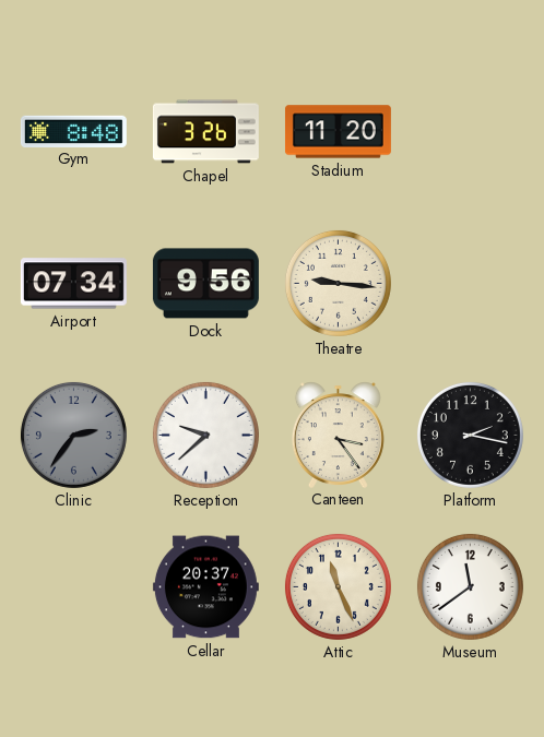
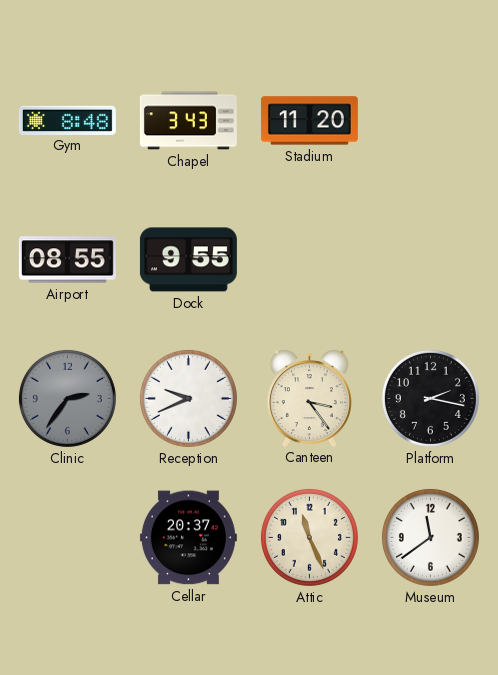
Chapel: 3:26 -> 3:43
Airport: 07:34 -> 08:55
Dock: 9:56 -> 9:55
Theatre: 9:16 -> none
Reception: 9:38 -> 9:41
